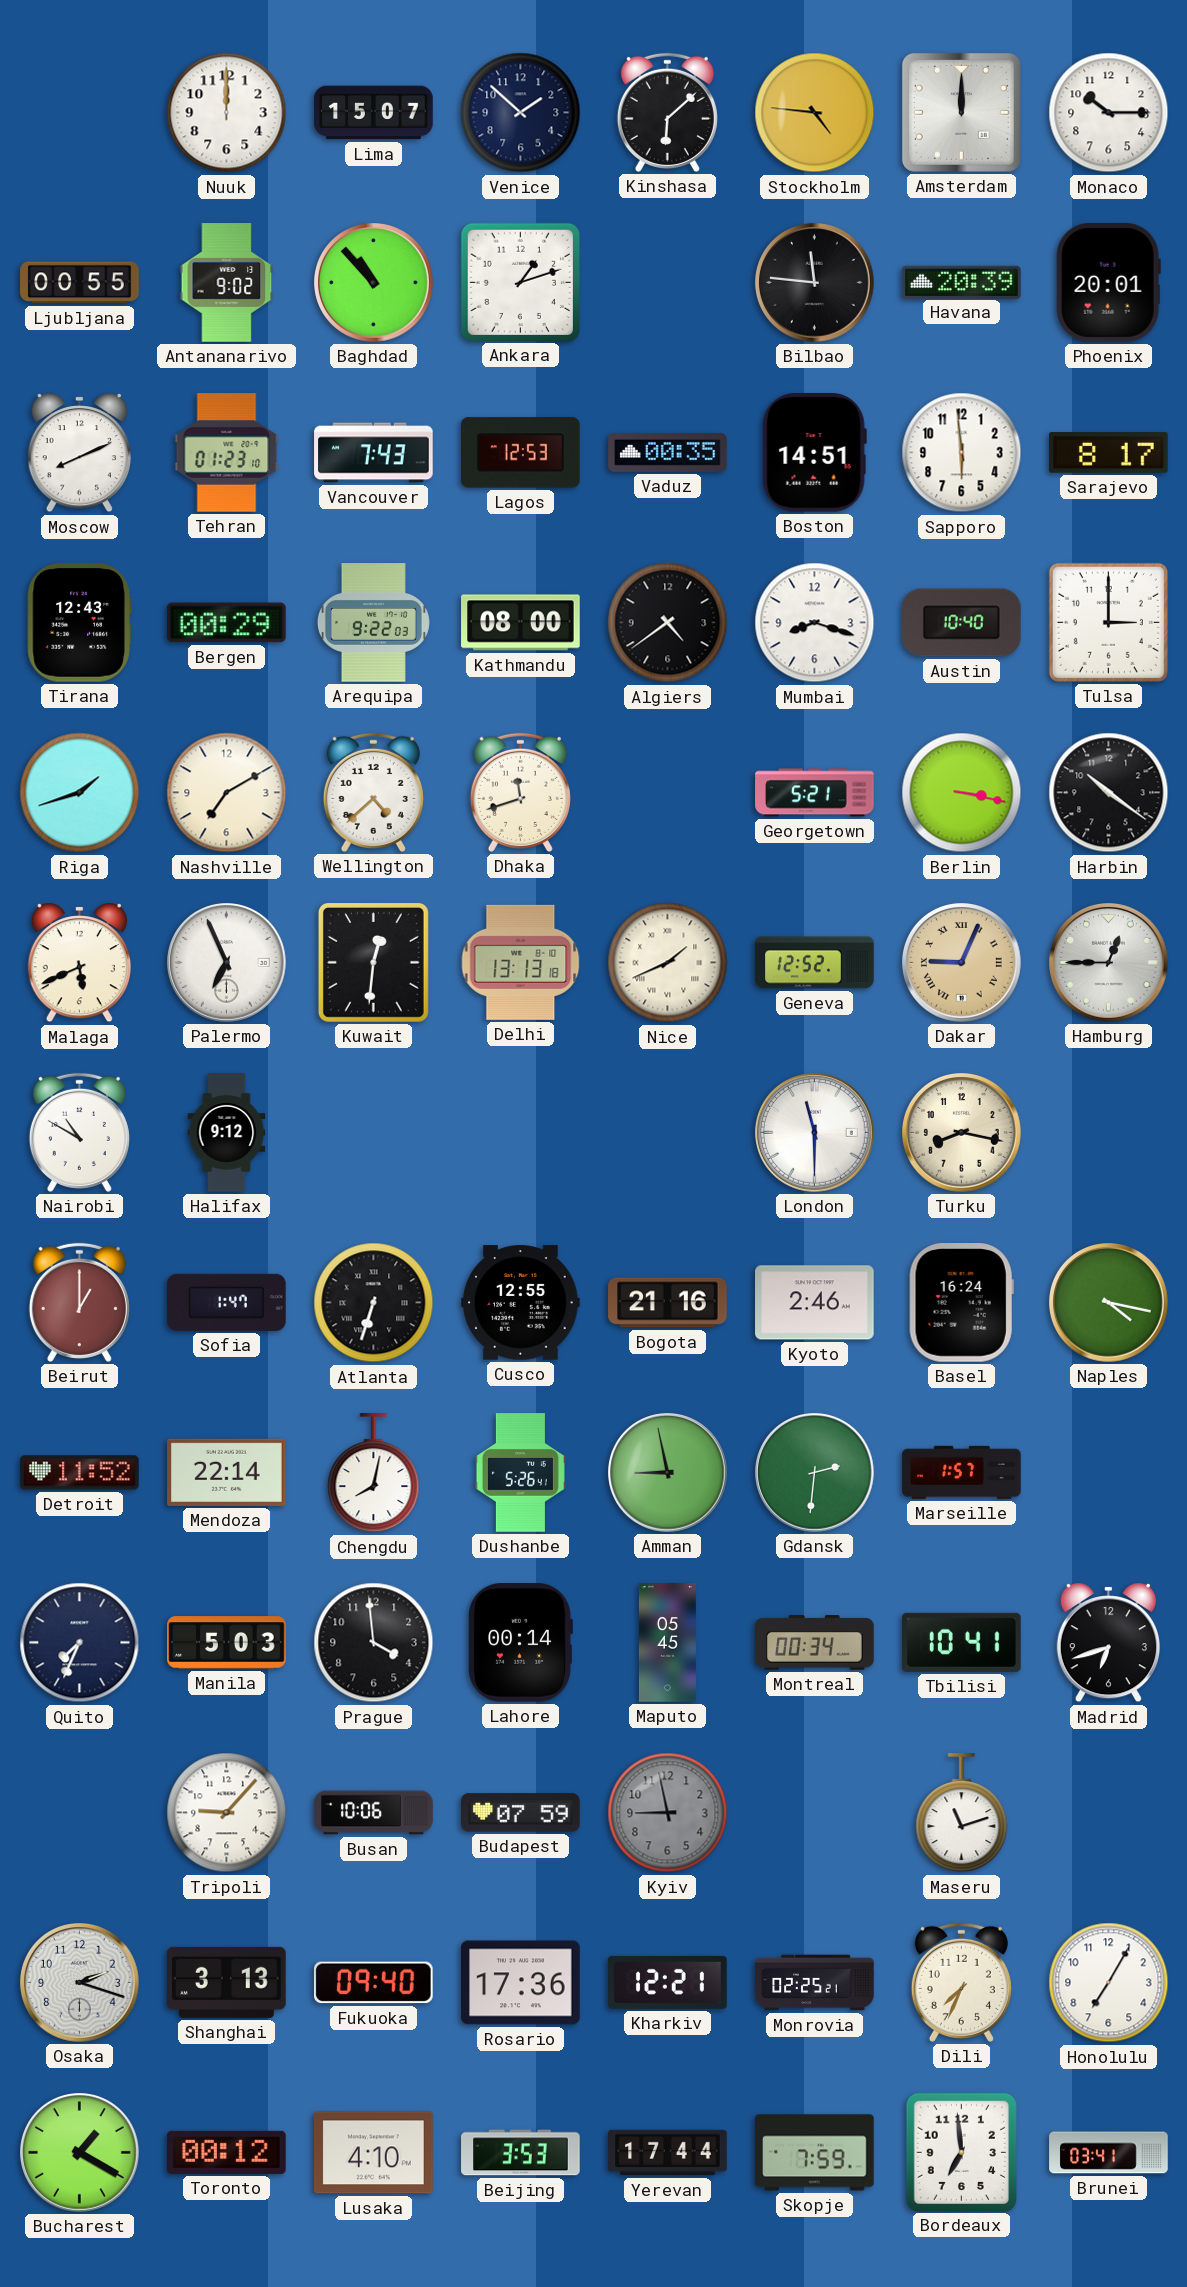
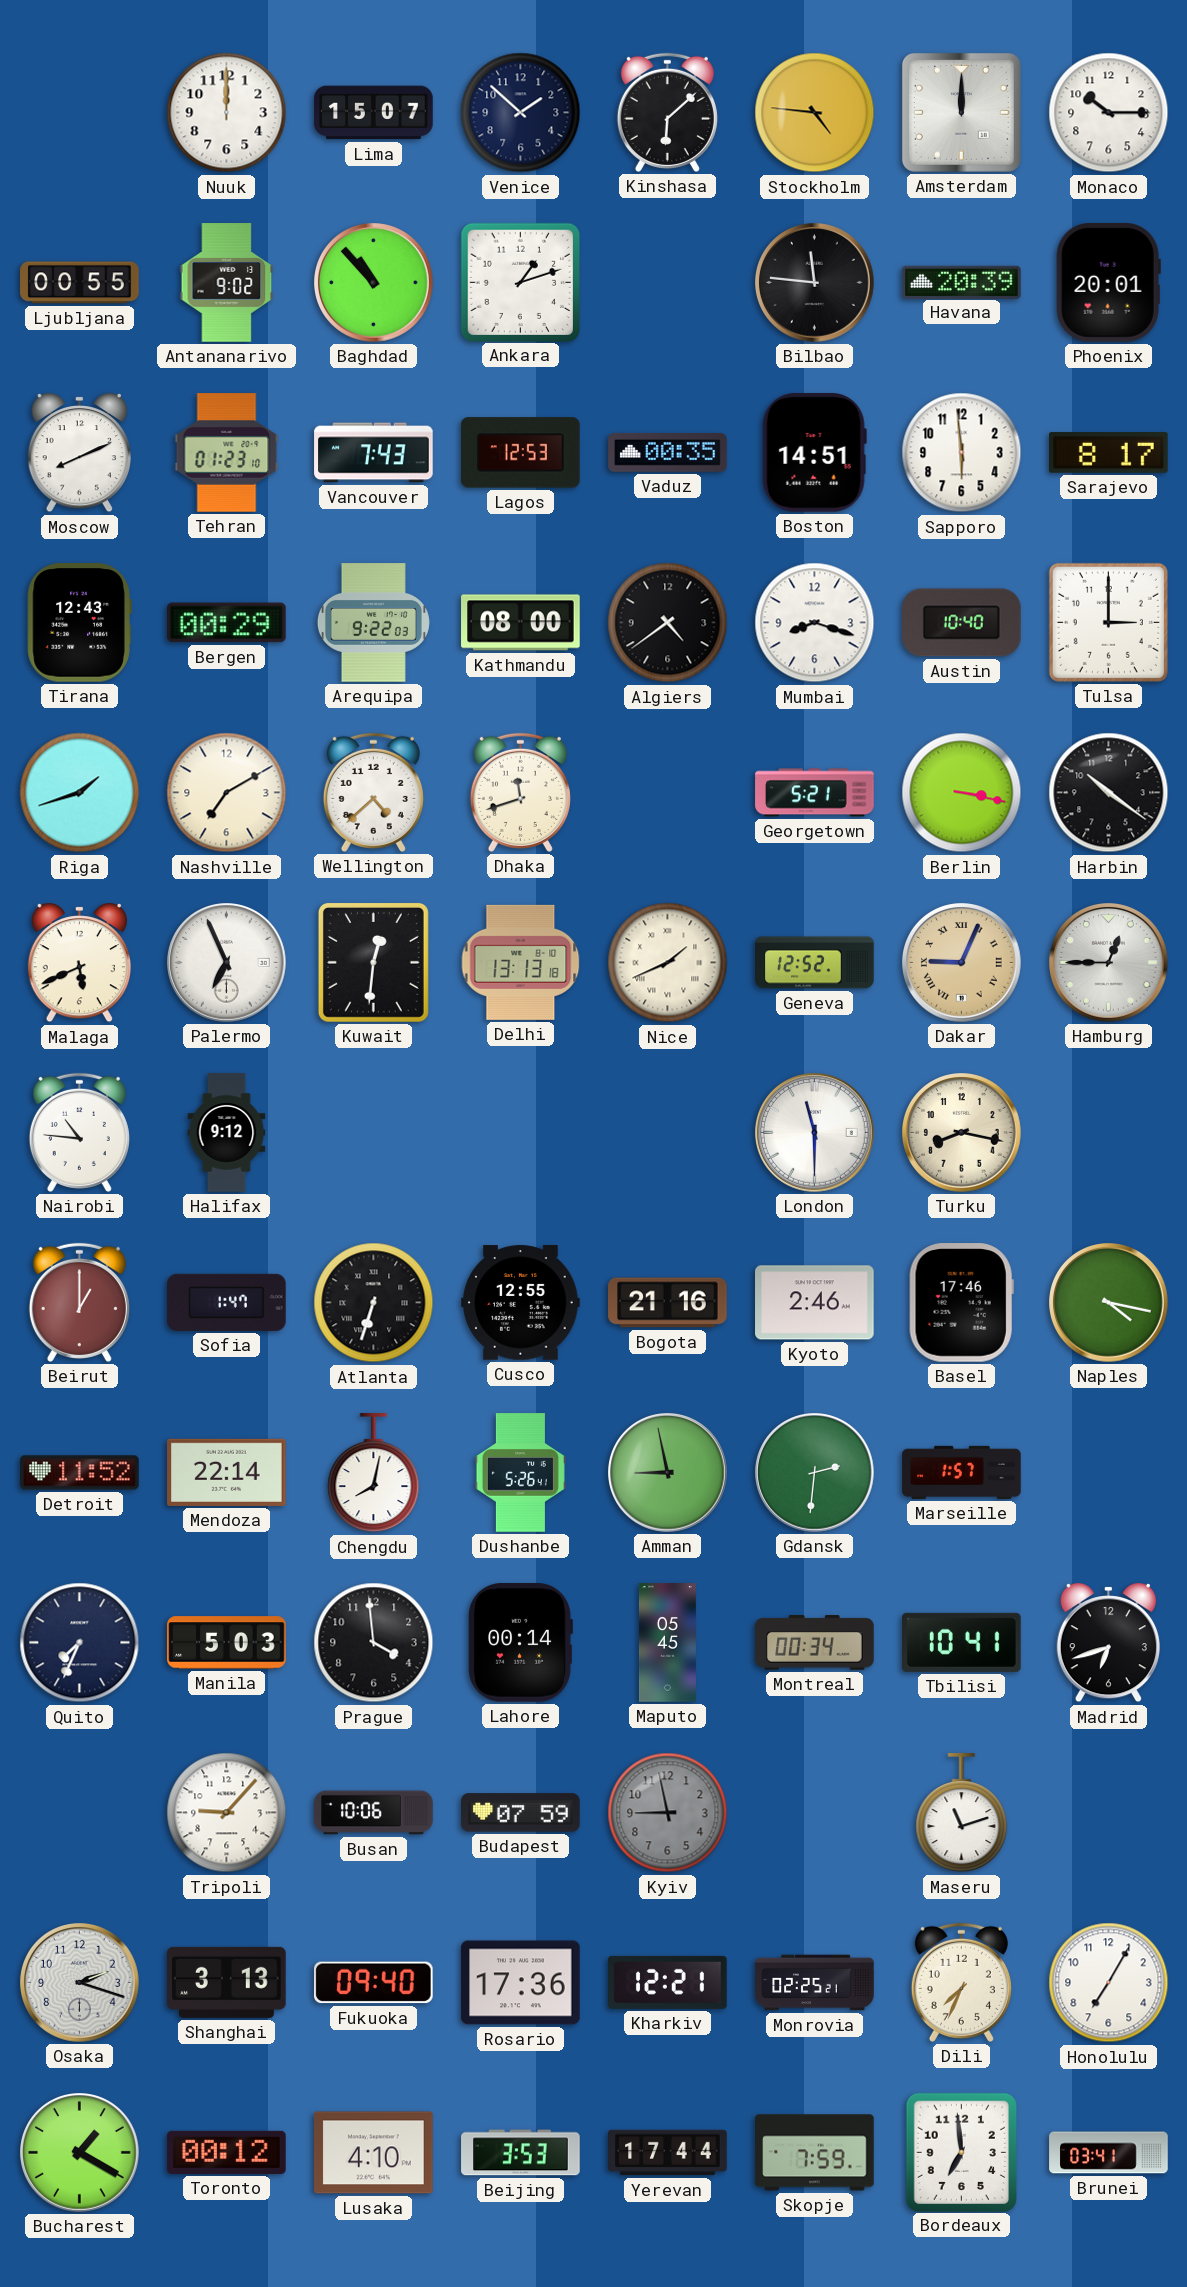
Nairobi: 10:50 -> 10:46
Basel: 16:24 -> 17:46
